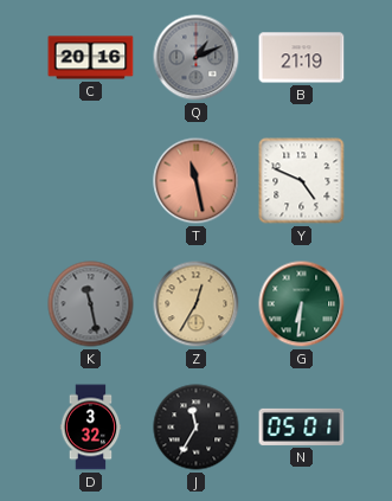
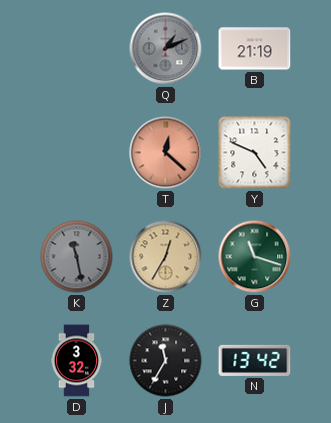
C: 20:16 -> none
T: 11:28 -> 12:22
G: 6:31 -> 11:18
N: 05:01 -> 13:42
